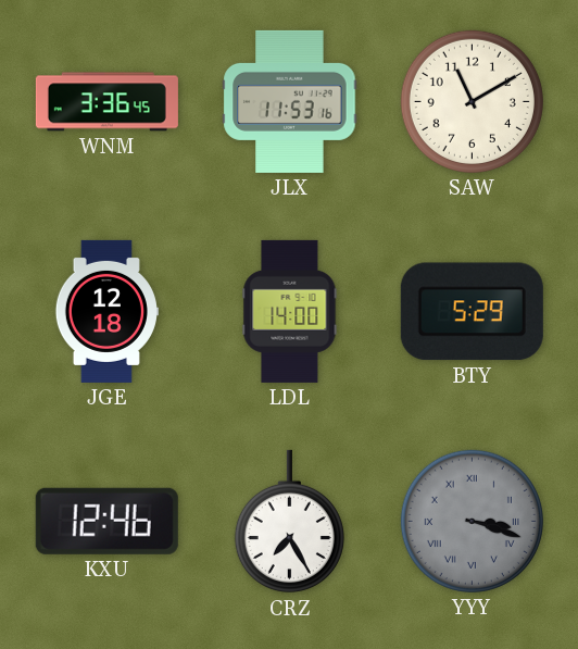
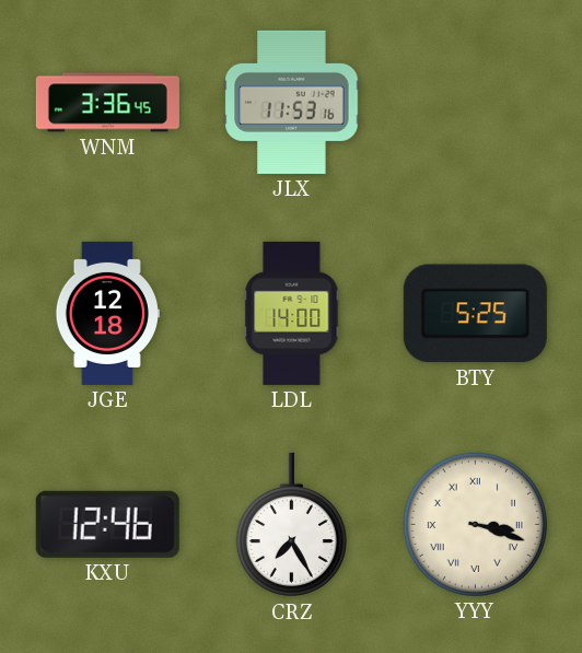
SAW: 11:10 -> none
BTY: 5:29 -> 5:25
YYY dial: grey -> cream
